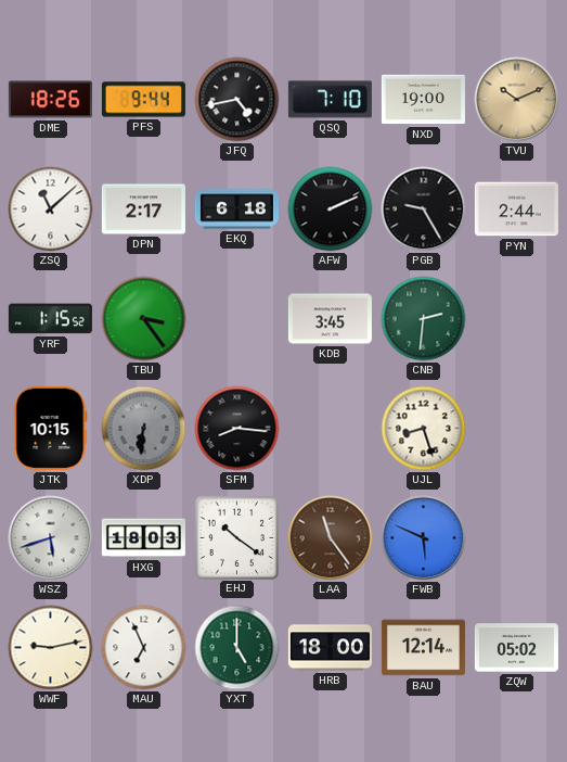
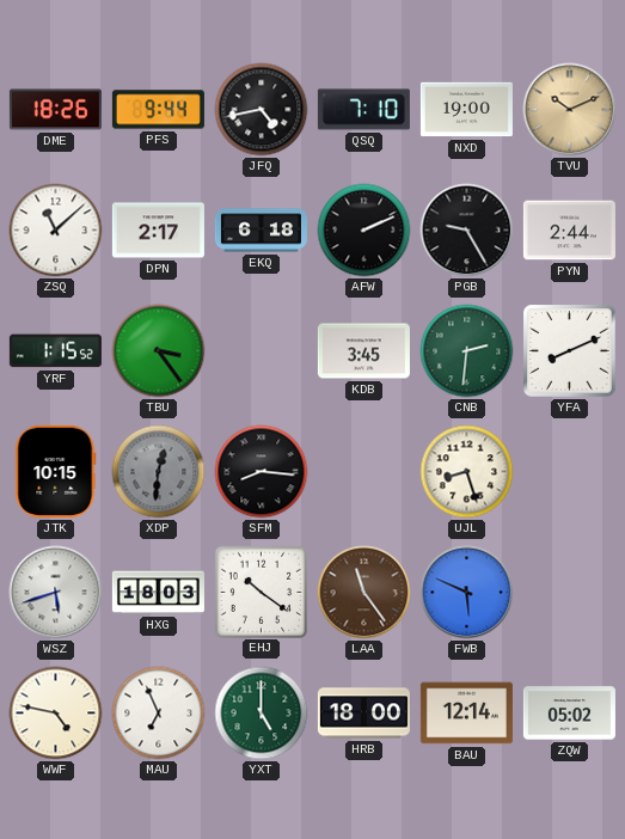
YFA: none -> 8:11
XDP: 6:31 -> 12:31
WWF: 9:13 -> 4:47
